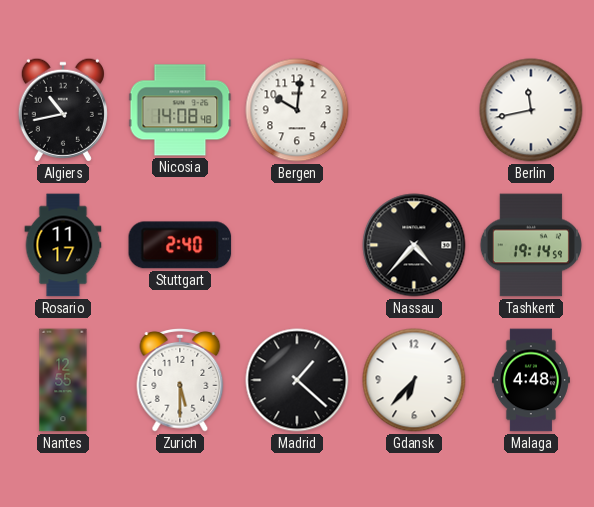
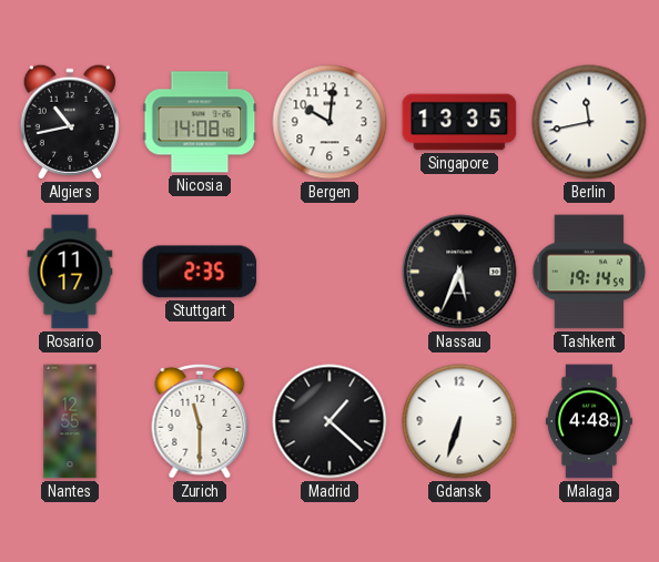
Singapore: none -> 13:35
Stuttgart: 2:40 -> 2:35
Nassau: 4:37 -> 5:34
Zurich: 5:30 -> 11:30
Gdansk: 6:37 -> 6:33
